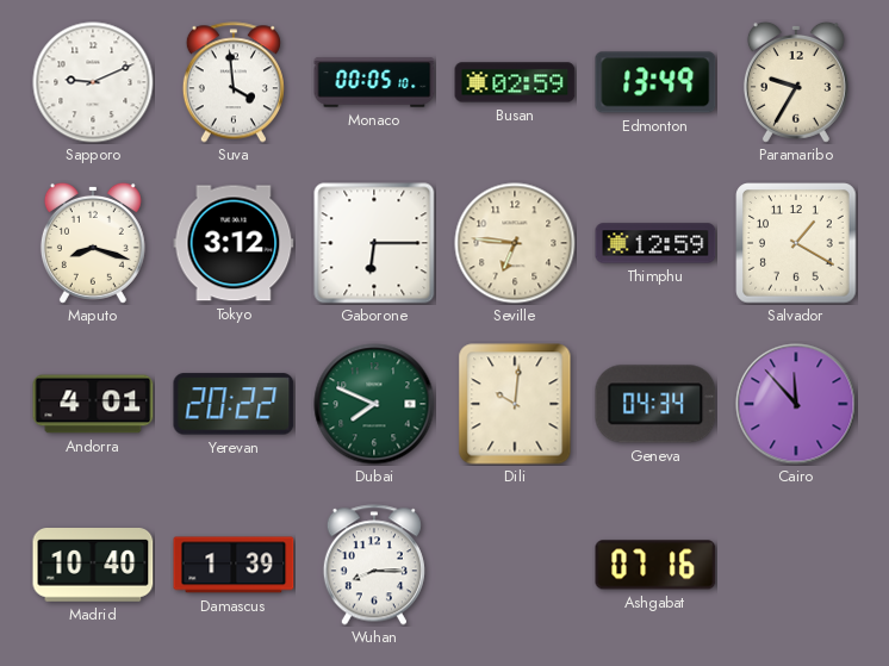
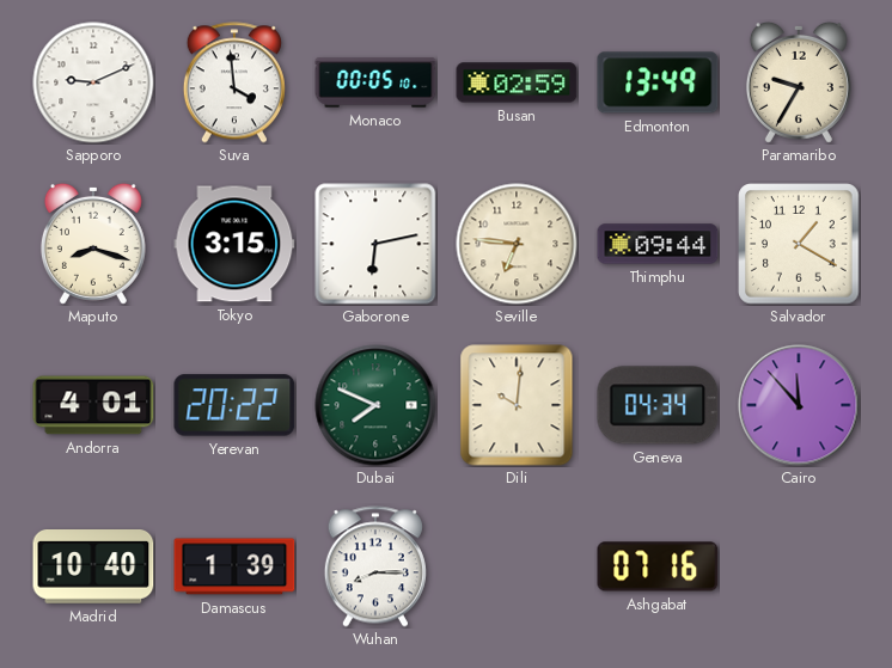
Tokyo: 3:12 -> 3:15
Gaborone: 6:15 -> 6:13
Thimphu: 12:59 -> 09:44
